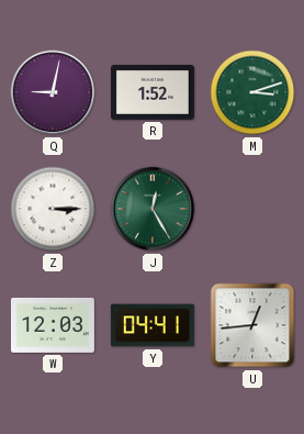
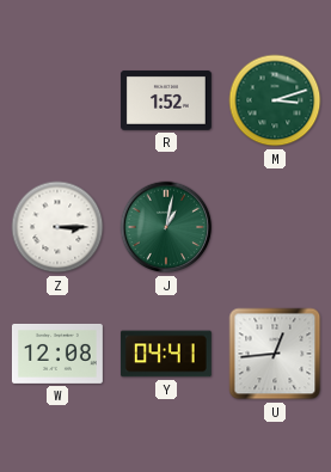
Q: 9:02 -> none
J: 12:25 -> 1:02
W: 12:03 -> 12:08
